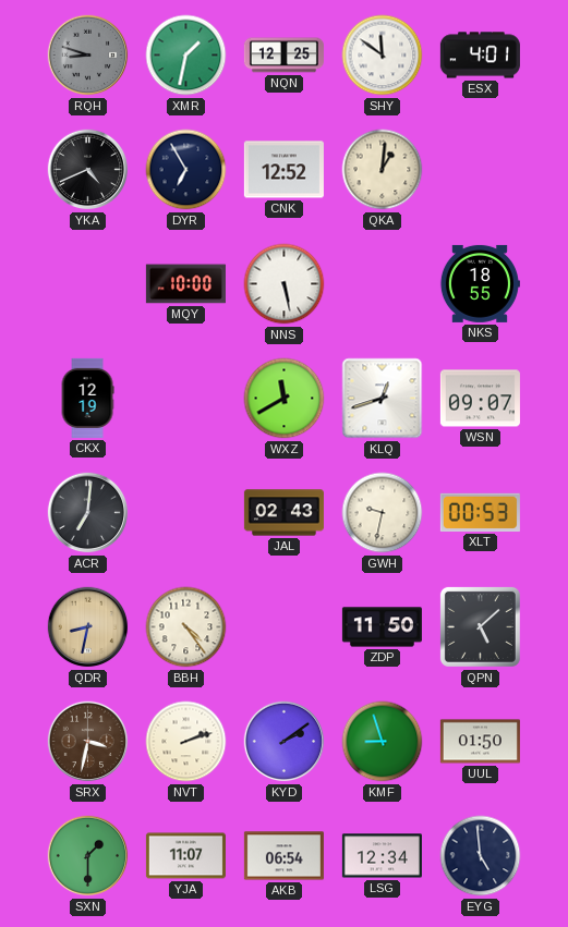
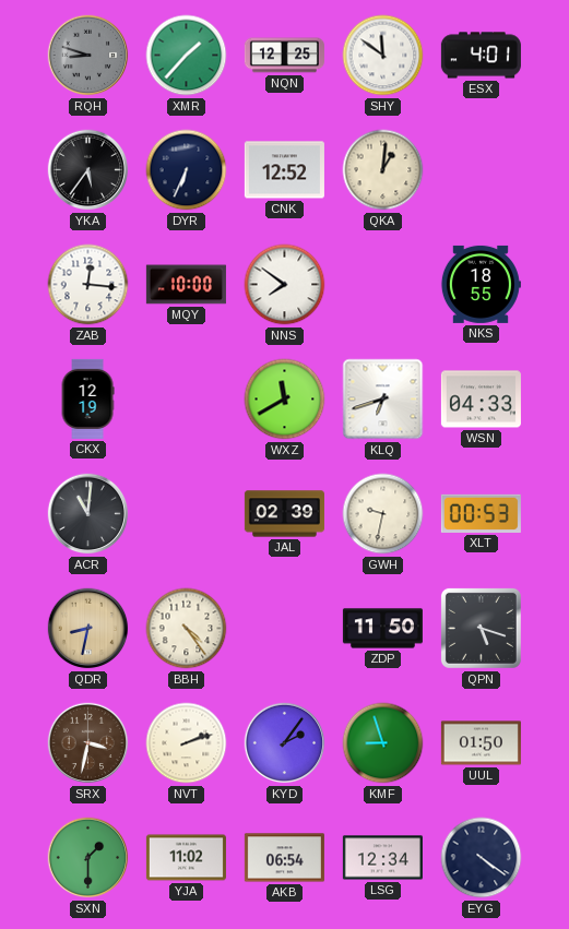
XMR: 1:32 -> 1:37
YKA: 4:41 -> 5:36
DYR: 6:55 -> 6:34
ZAB: none -> 12:16
NNS: 5:28 -> 7:51
KLQ: 12:42 -> 6:42
WSN: 09:07 -> 04:33
ACR: 7:01 -> 11:01
JAL: 02:43 -> 02:39
QPN: 5:08 -> 5:18
KYD: 2:09 -> 2:06
YJA: 11:07 -> 11:02
EYG: 4:59 -> 4:21
